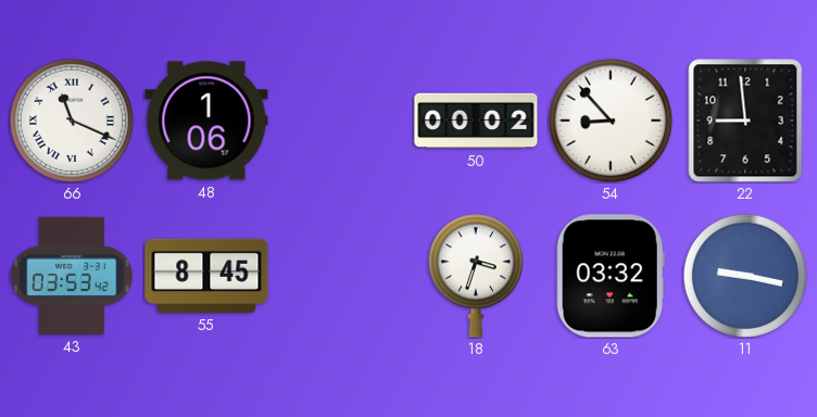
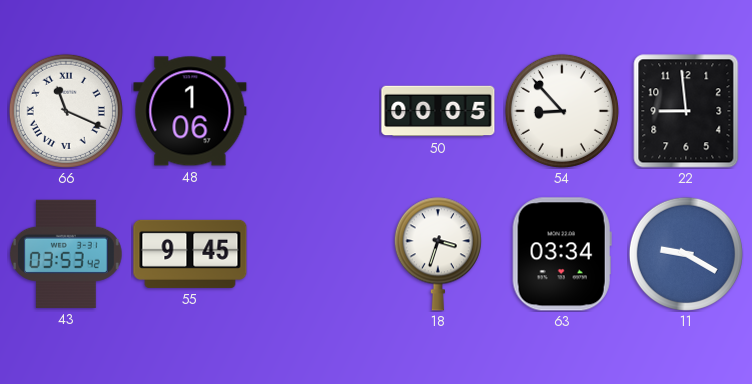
50: 00:02 -> 00:05
55: 8:45 -> 9:45
63: 03:32 -> 03:34
11: 9:17 -> 9:20
